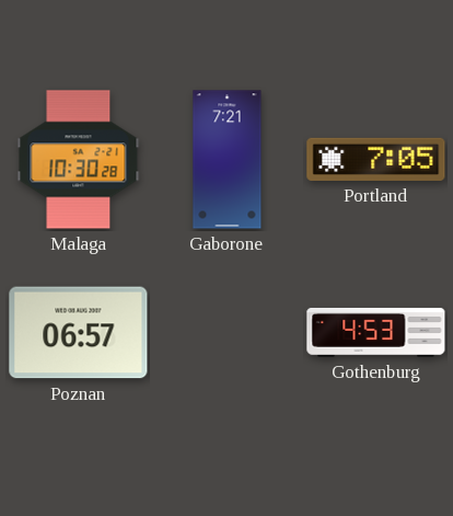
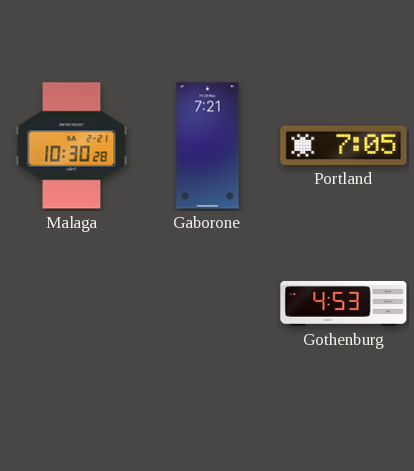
Poznan: 06:57 -> none
